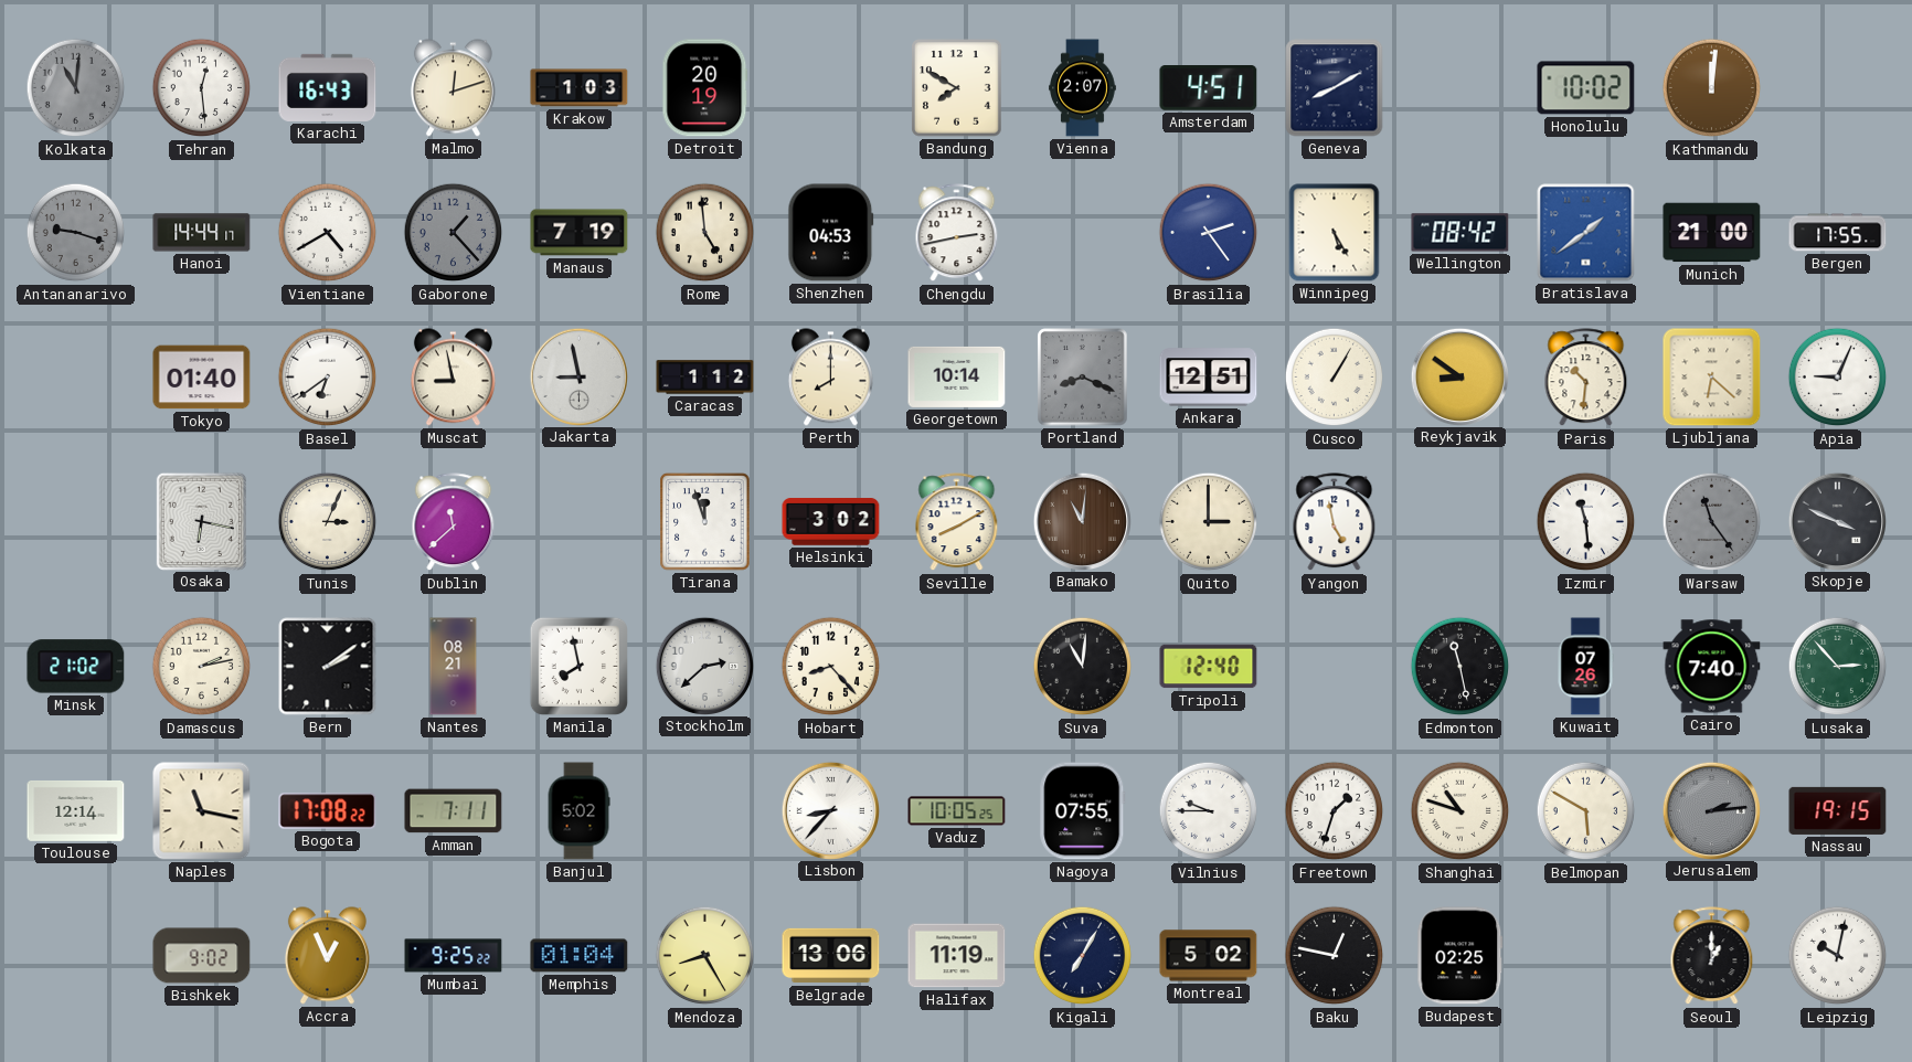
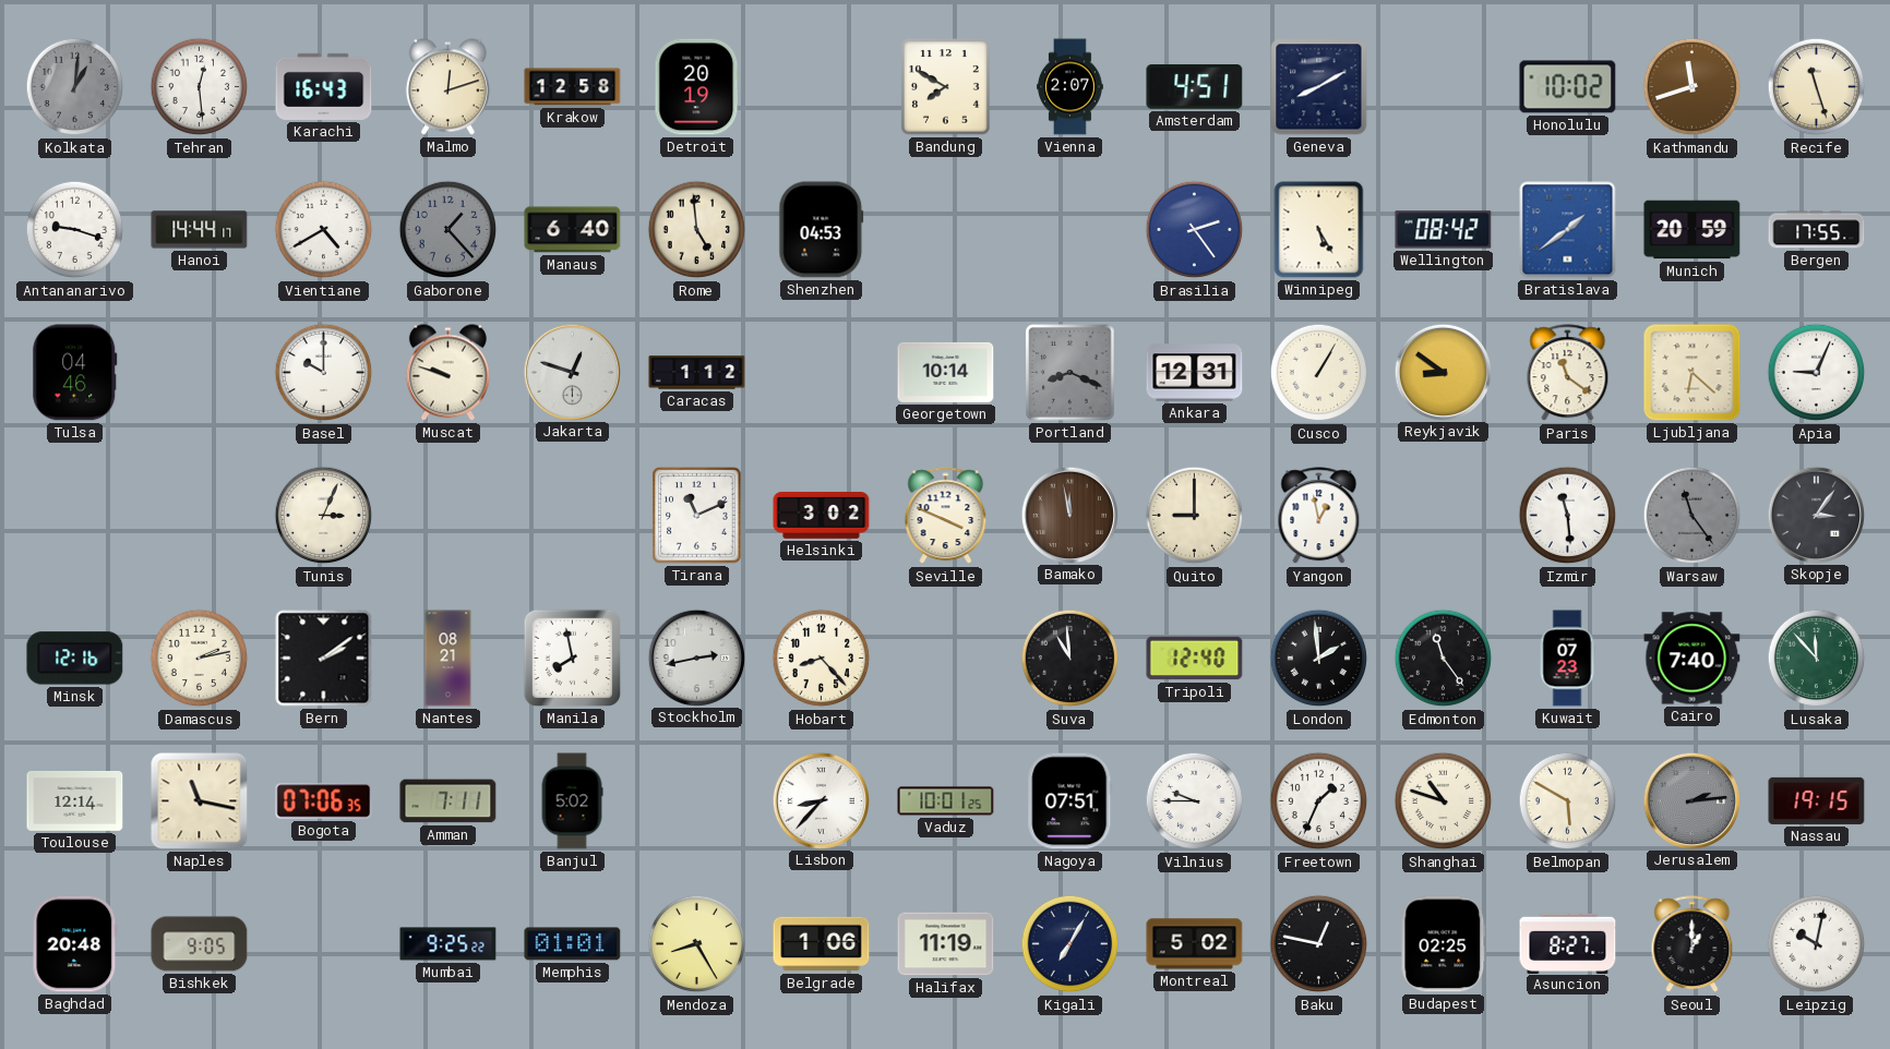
Kolkata: 11:01 -> 1:01
Krakow: 1:03 -> 12:58
Kathmandu: 12:01 -> 11:42
Recife: none -> 11:27
Antananarivo dial: grey -> white
Manaus: 7:19 -> 6:40
Chengdu: 2:43 -> none
Munich: 21:00 -> 20:59
Tulsa: none -> 04:46
Tokyo: 01:40 -> none
Basel: 6:39 -> 10:00
Muscat: 8:58 -> 9:48
Jakarta: 8:58 -> 12:48
Perth: 8:00 -> none
Ankara: 12:51 -> 12:31
Paris: 10:31 -> 11:21
Osaka: 6:17 -> none
Dublin: 11:38 -> none
Tirana: 11:57 -> 11:11
Seville: 8:10 -> 3:49
Bamako: 11:01 -> 11:58
Quito: 3:00 -> 9:00
Yangon: 4:58 -> 12:58
Skopje: 3:49 -> 3:06
Minsk: 21:02 -> 12:16
Stockholm: 2:38 -> 2:43
Suva: 11:01 -> 10:59
London: none -> 1:59
Edmonton: 11:28 -> 11:24
Kuwait: 07:26 -> 07:23
Lusaka: 2:53 -> 11:53
Bogota: 17:08 -> 07:06
Vaduz: 10:05 -> 10:01
Nagoya: 07:55 -> 07:51
Freetown: 1:33 -> 1:34
Baghdad: none -> 20:48
Bishkek: 9:02 -> 9:05
Accra: 12:56 -> none
Memphis: 01:04 -> 01:01
Belgrade: 13:06 -> 1:06
Asuncion: none -> 8:27
